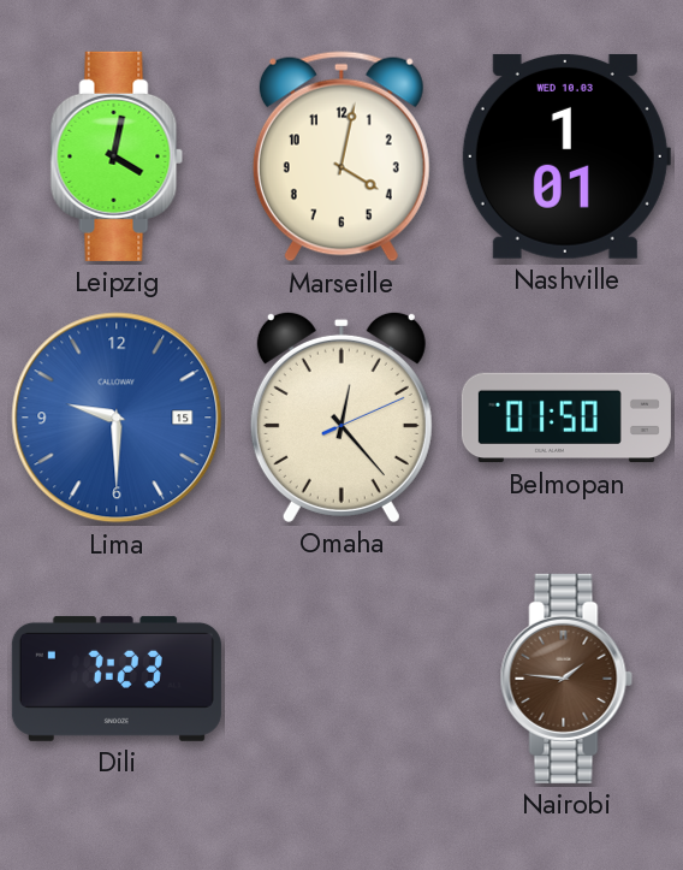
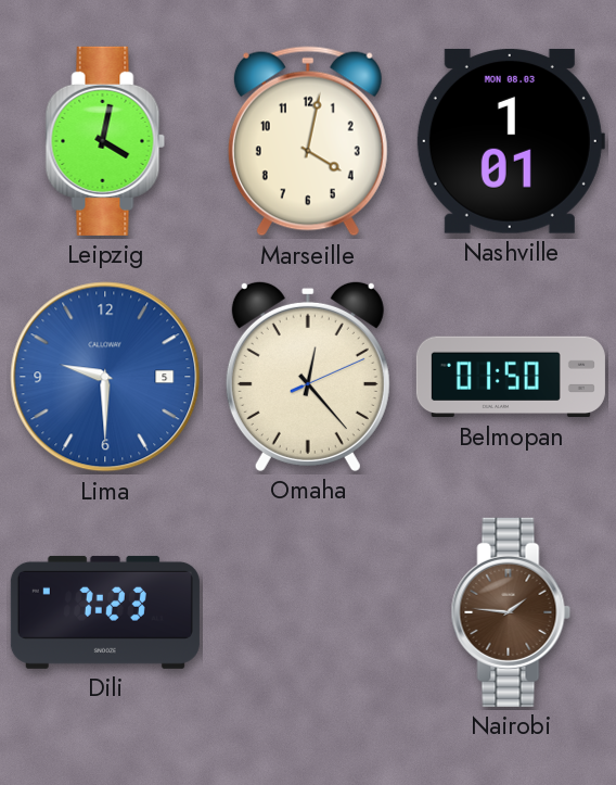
Nashville date: WED 10.03 -> MON 08.03
Lima date: 15 -> 5
